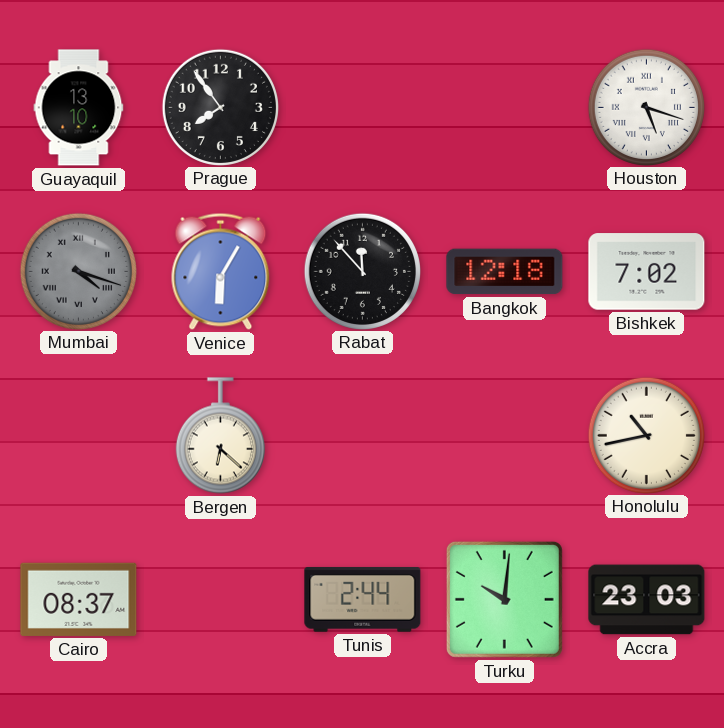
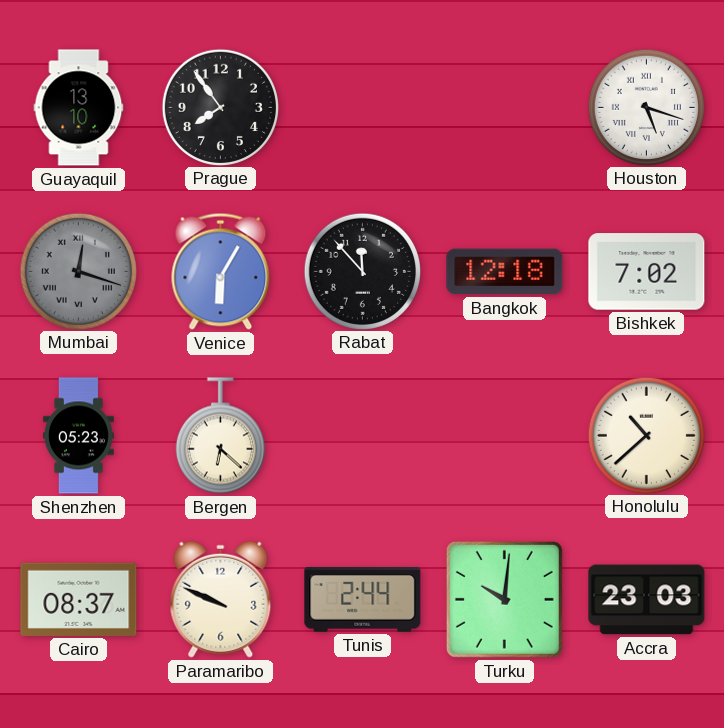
Mumbai: 4:18 -> 12:18
Shenzhen: none -> 05:23
Honolulu: 10:43 -> 10:38
Paramaribo: none -> 9:49
